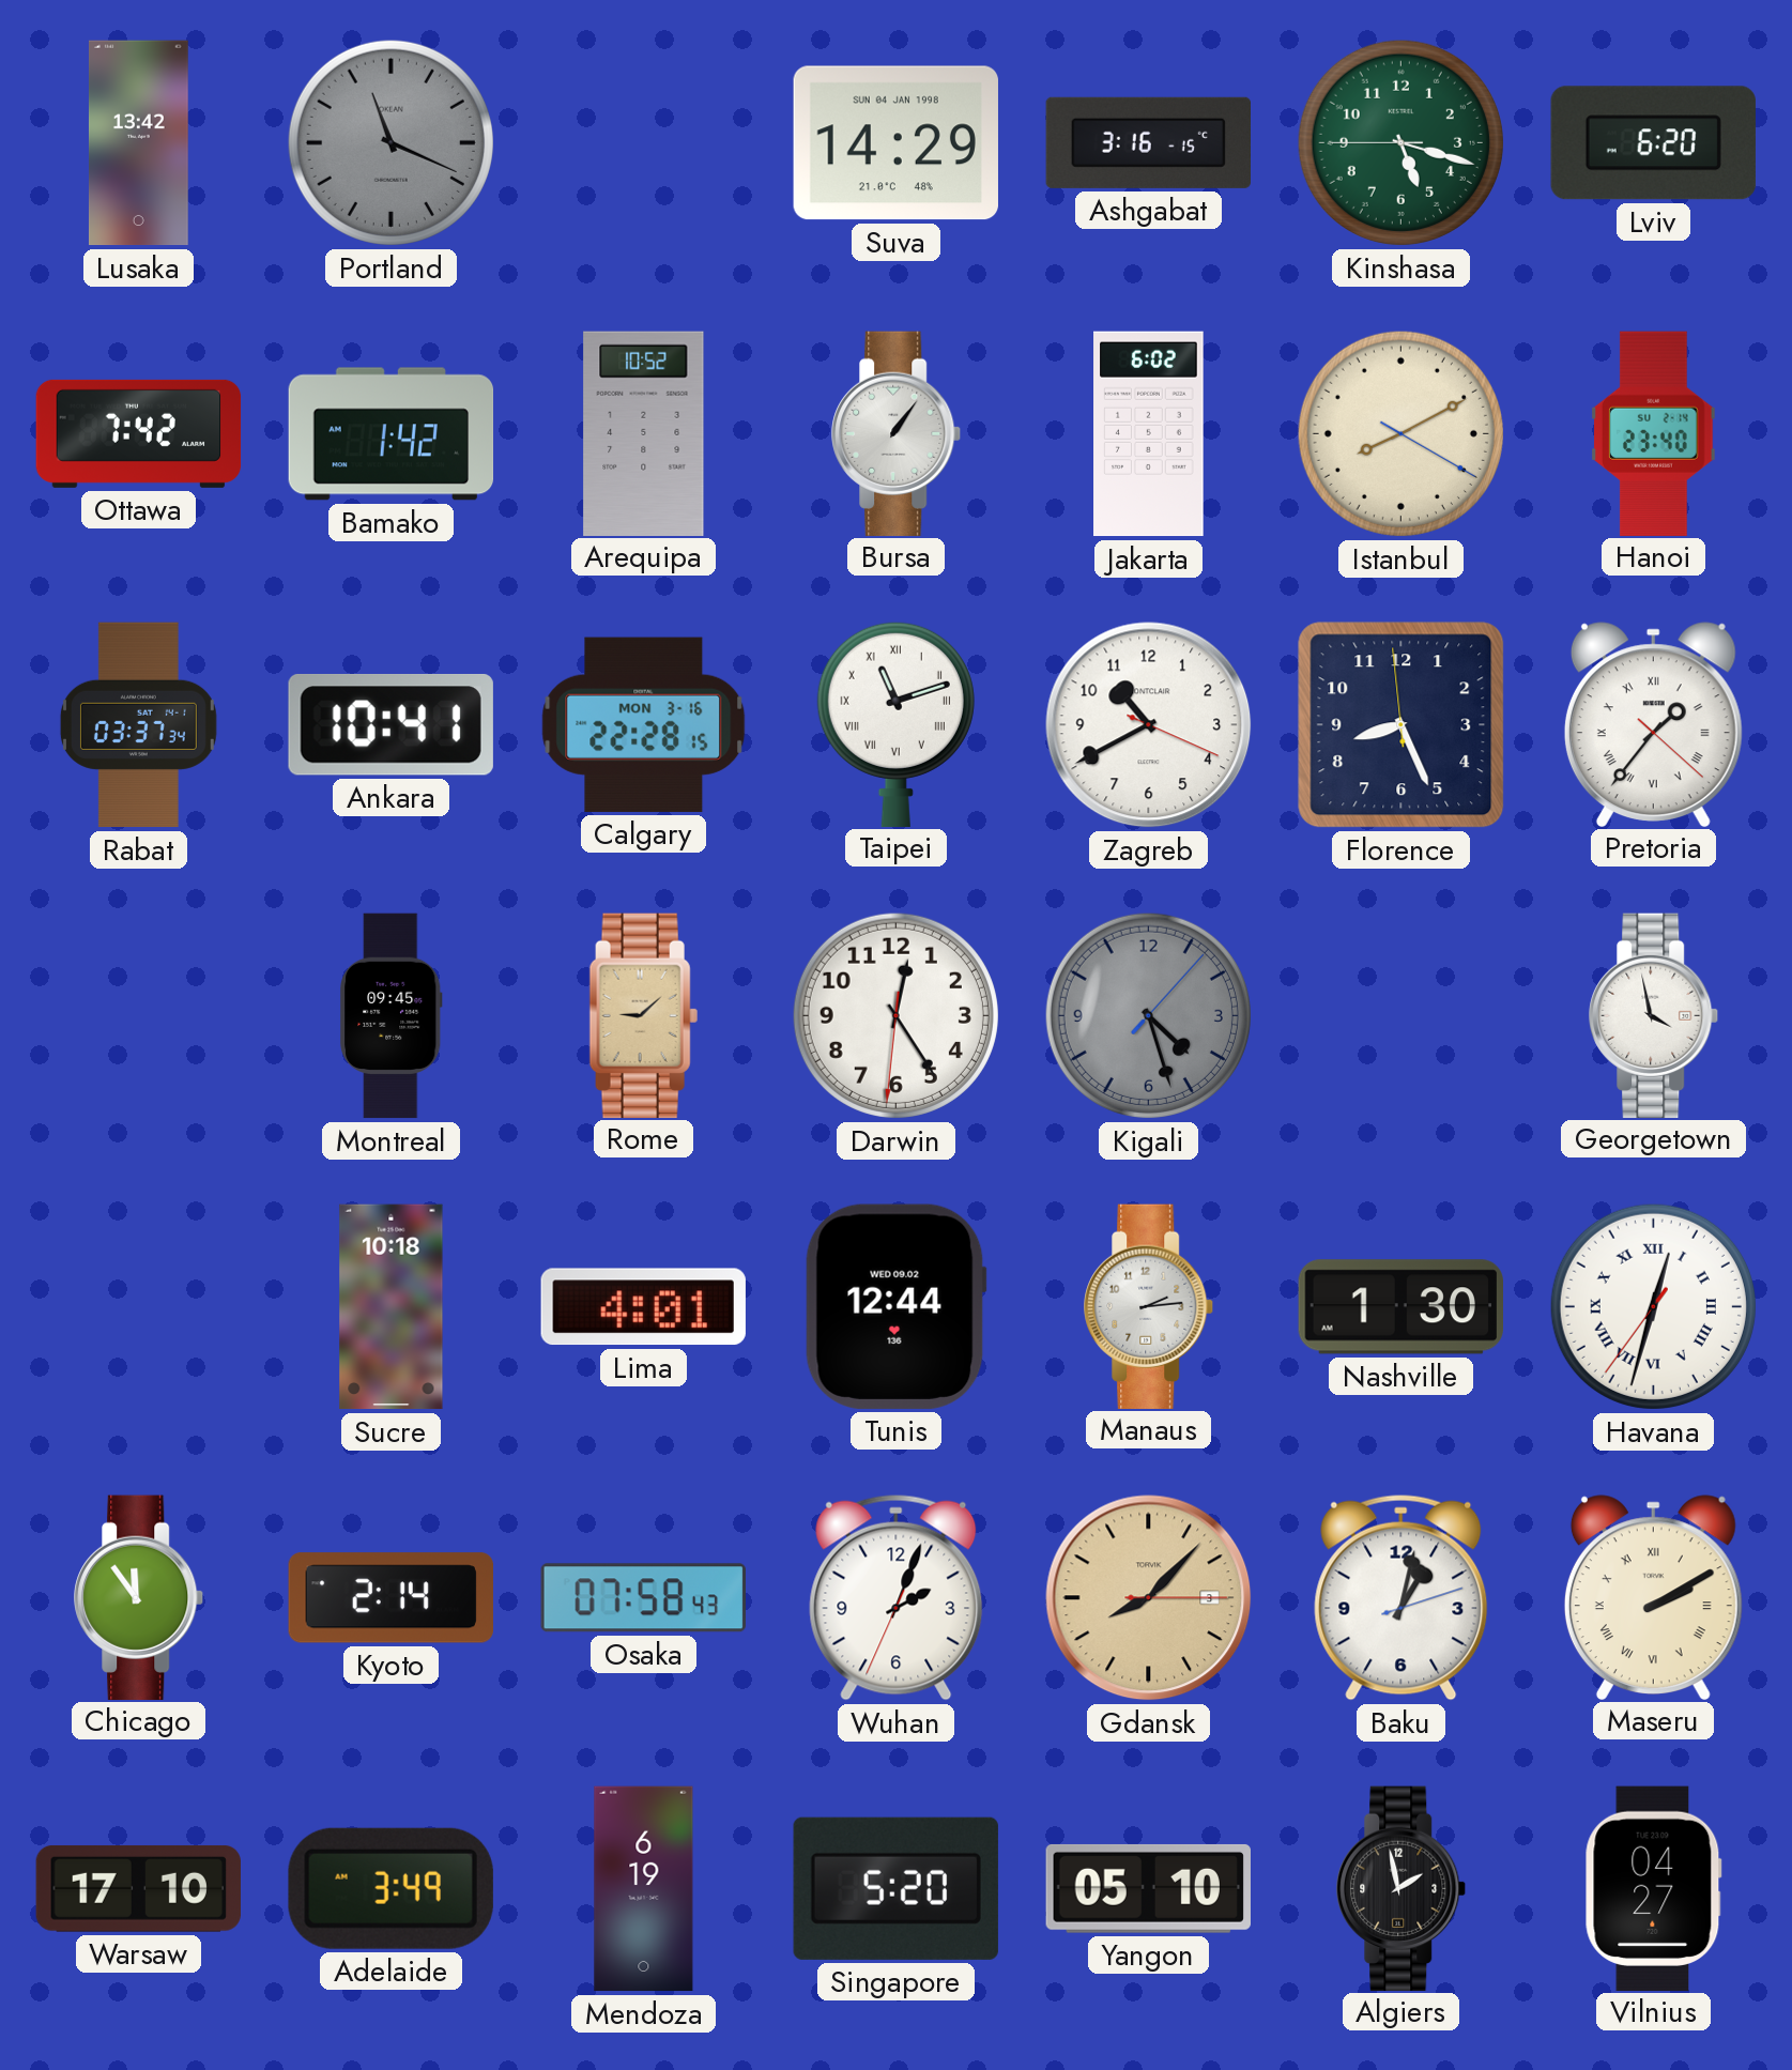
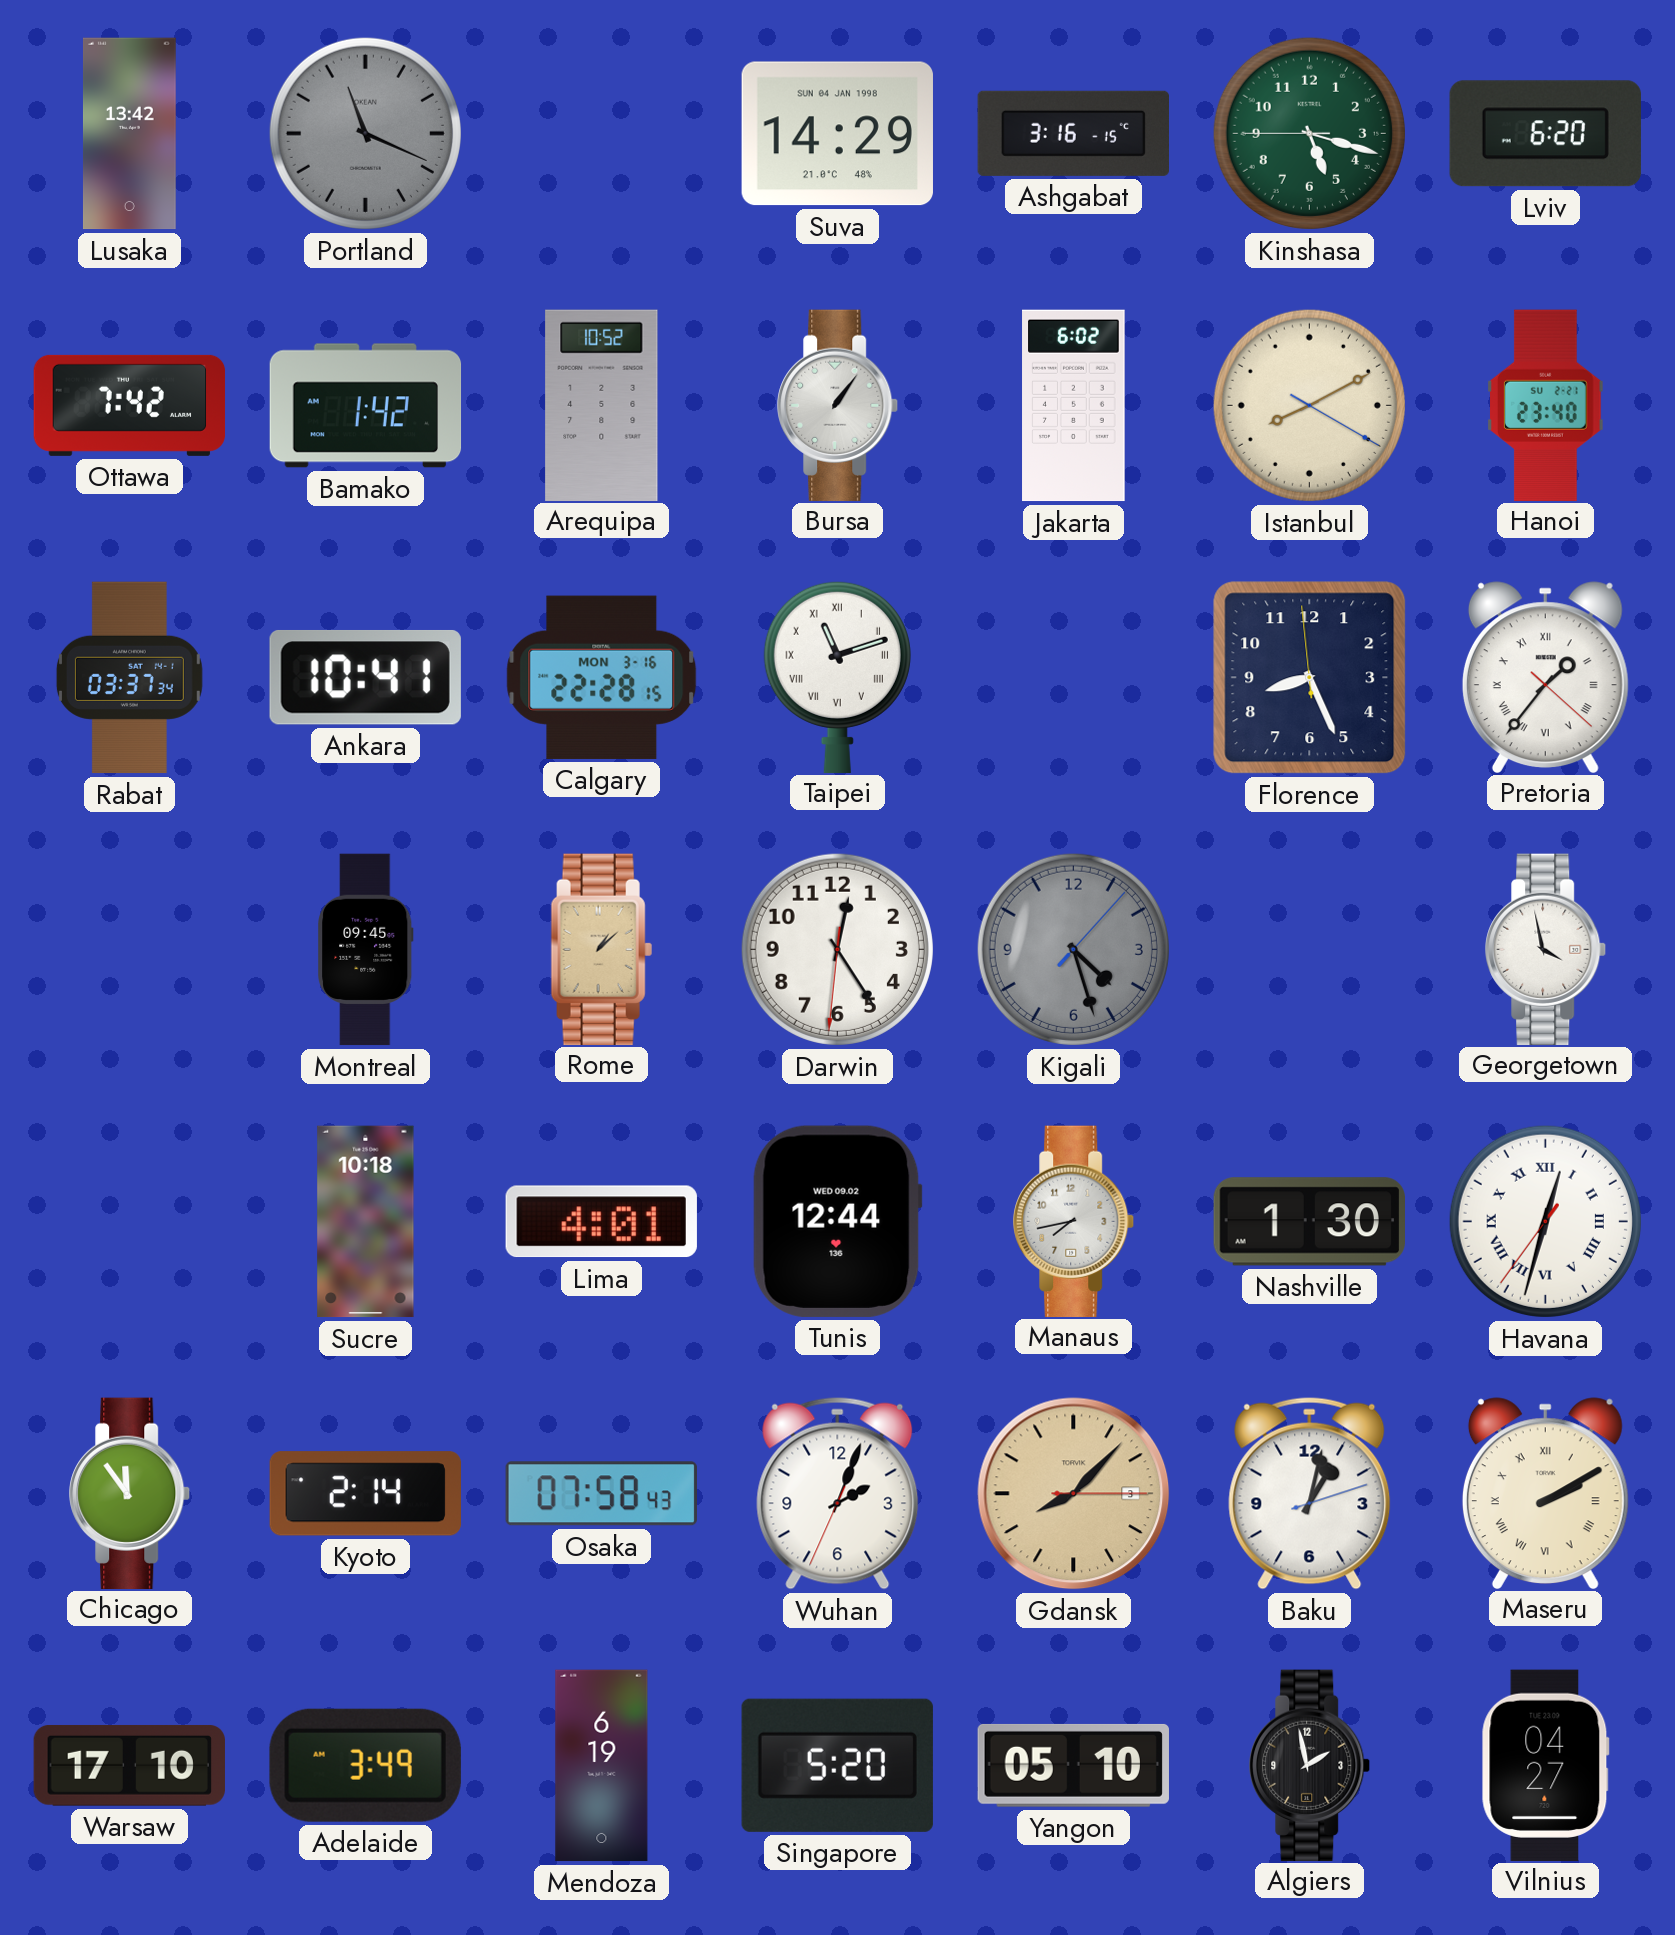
Hanoi date: SU 2-14 -> SU 2-21
Zagreb: 10:40 -> none
Rome: 9:08 -> 1:08
Manaus: 2:14 -> 7:43
